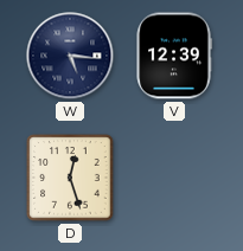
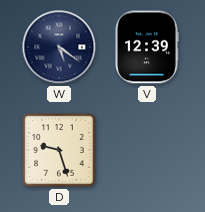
W: 5:16 -> 5:21
D: 12:27 -> 9:27
